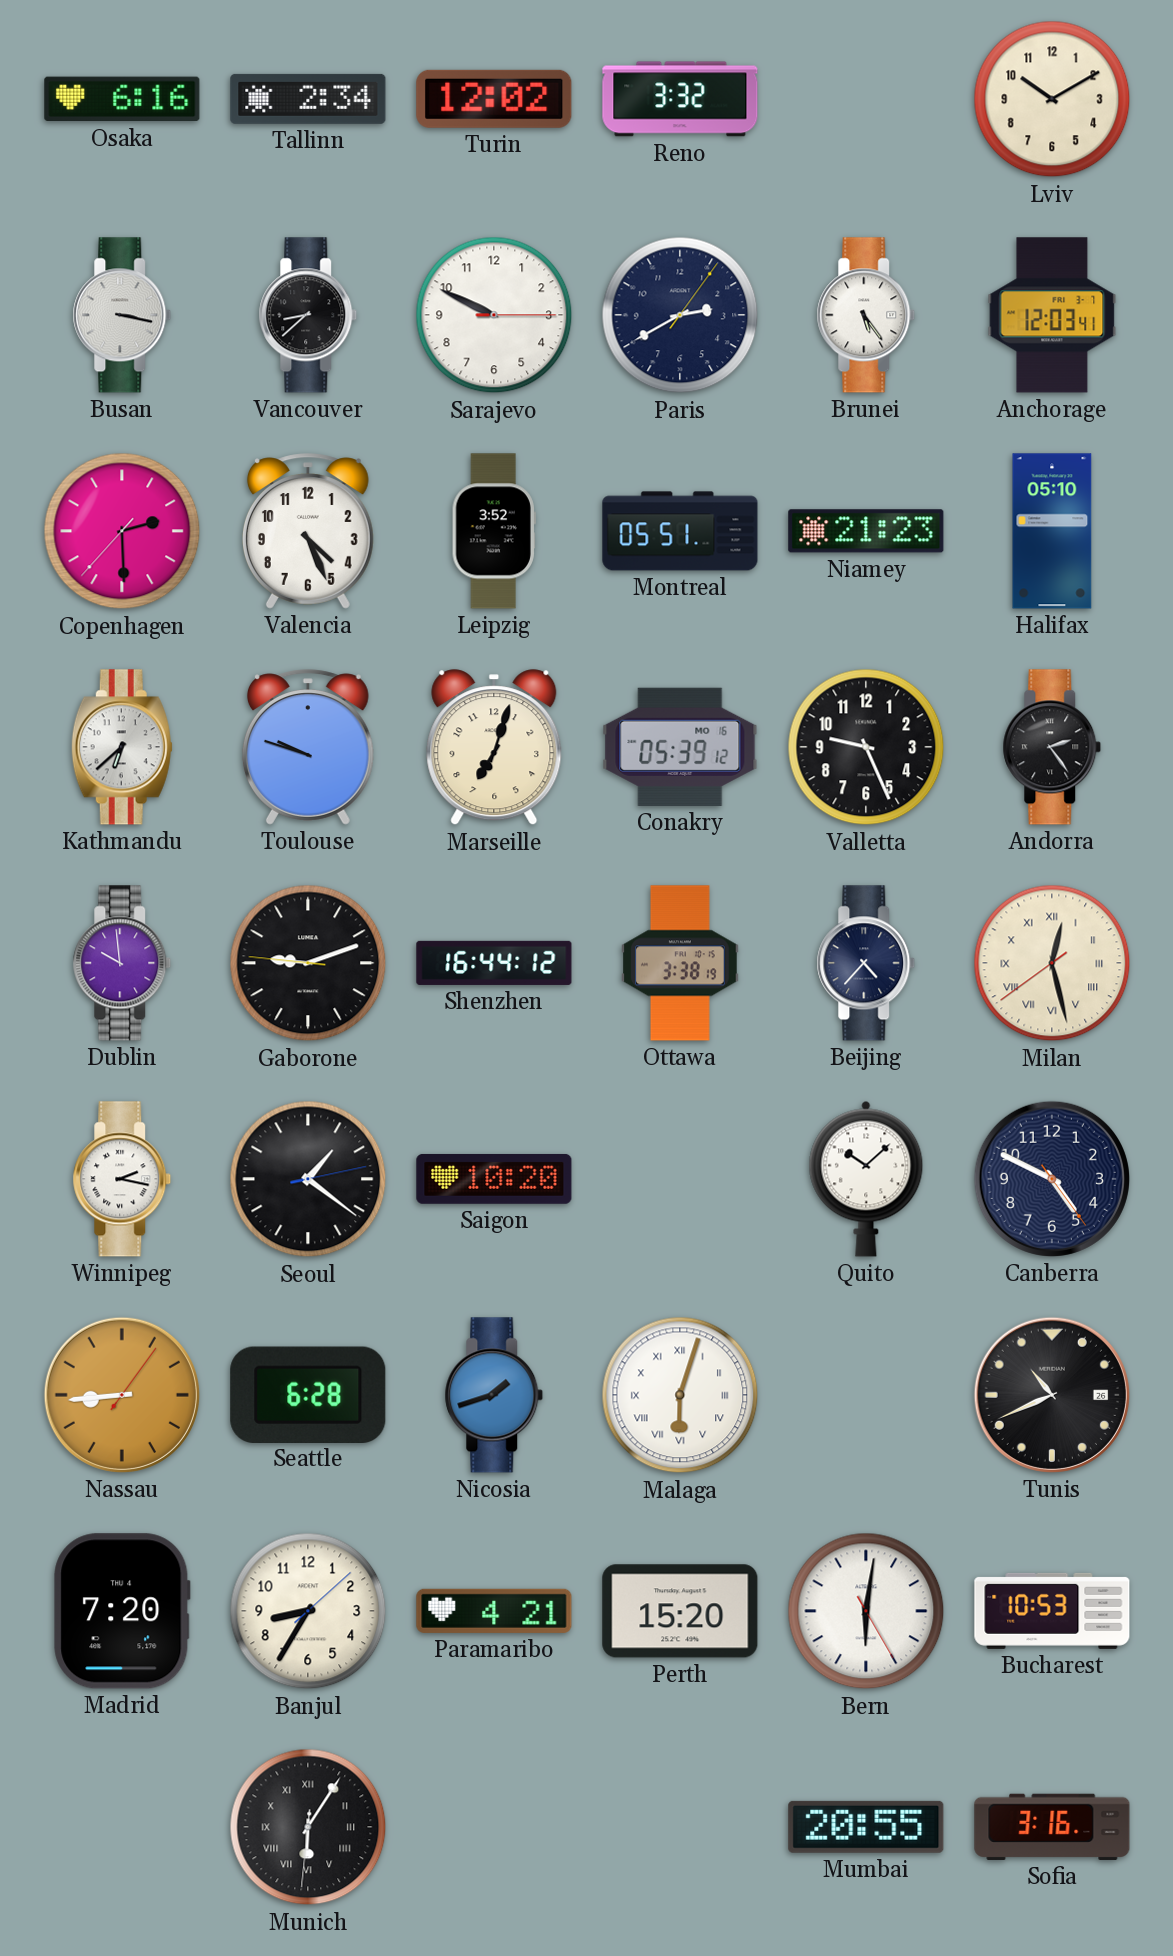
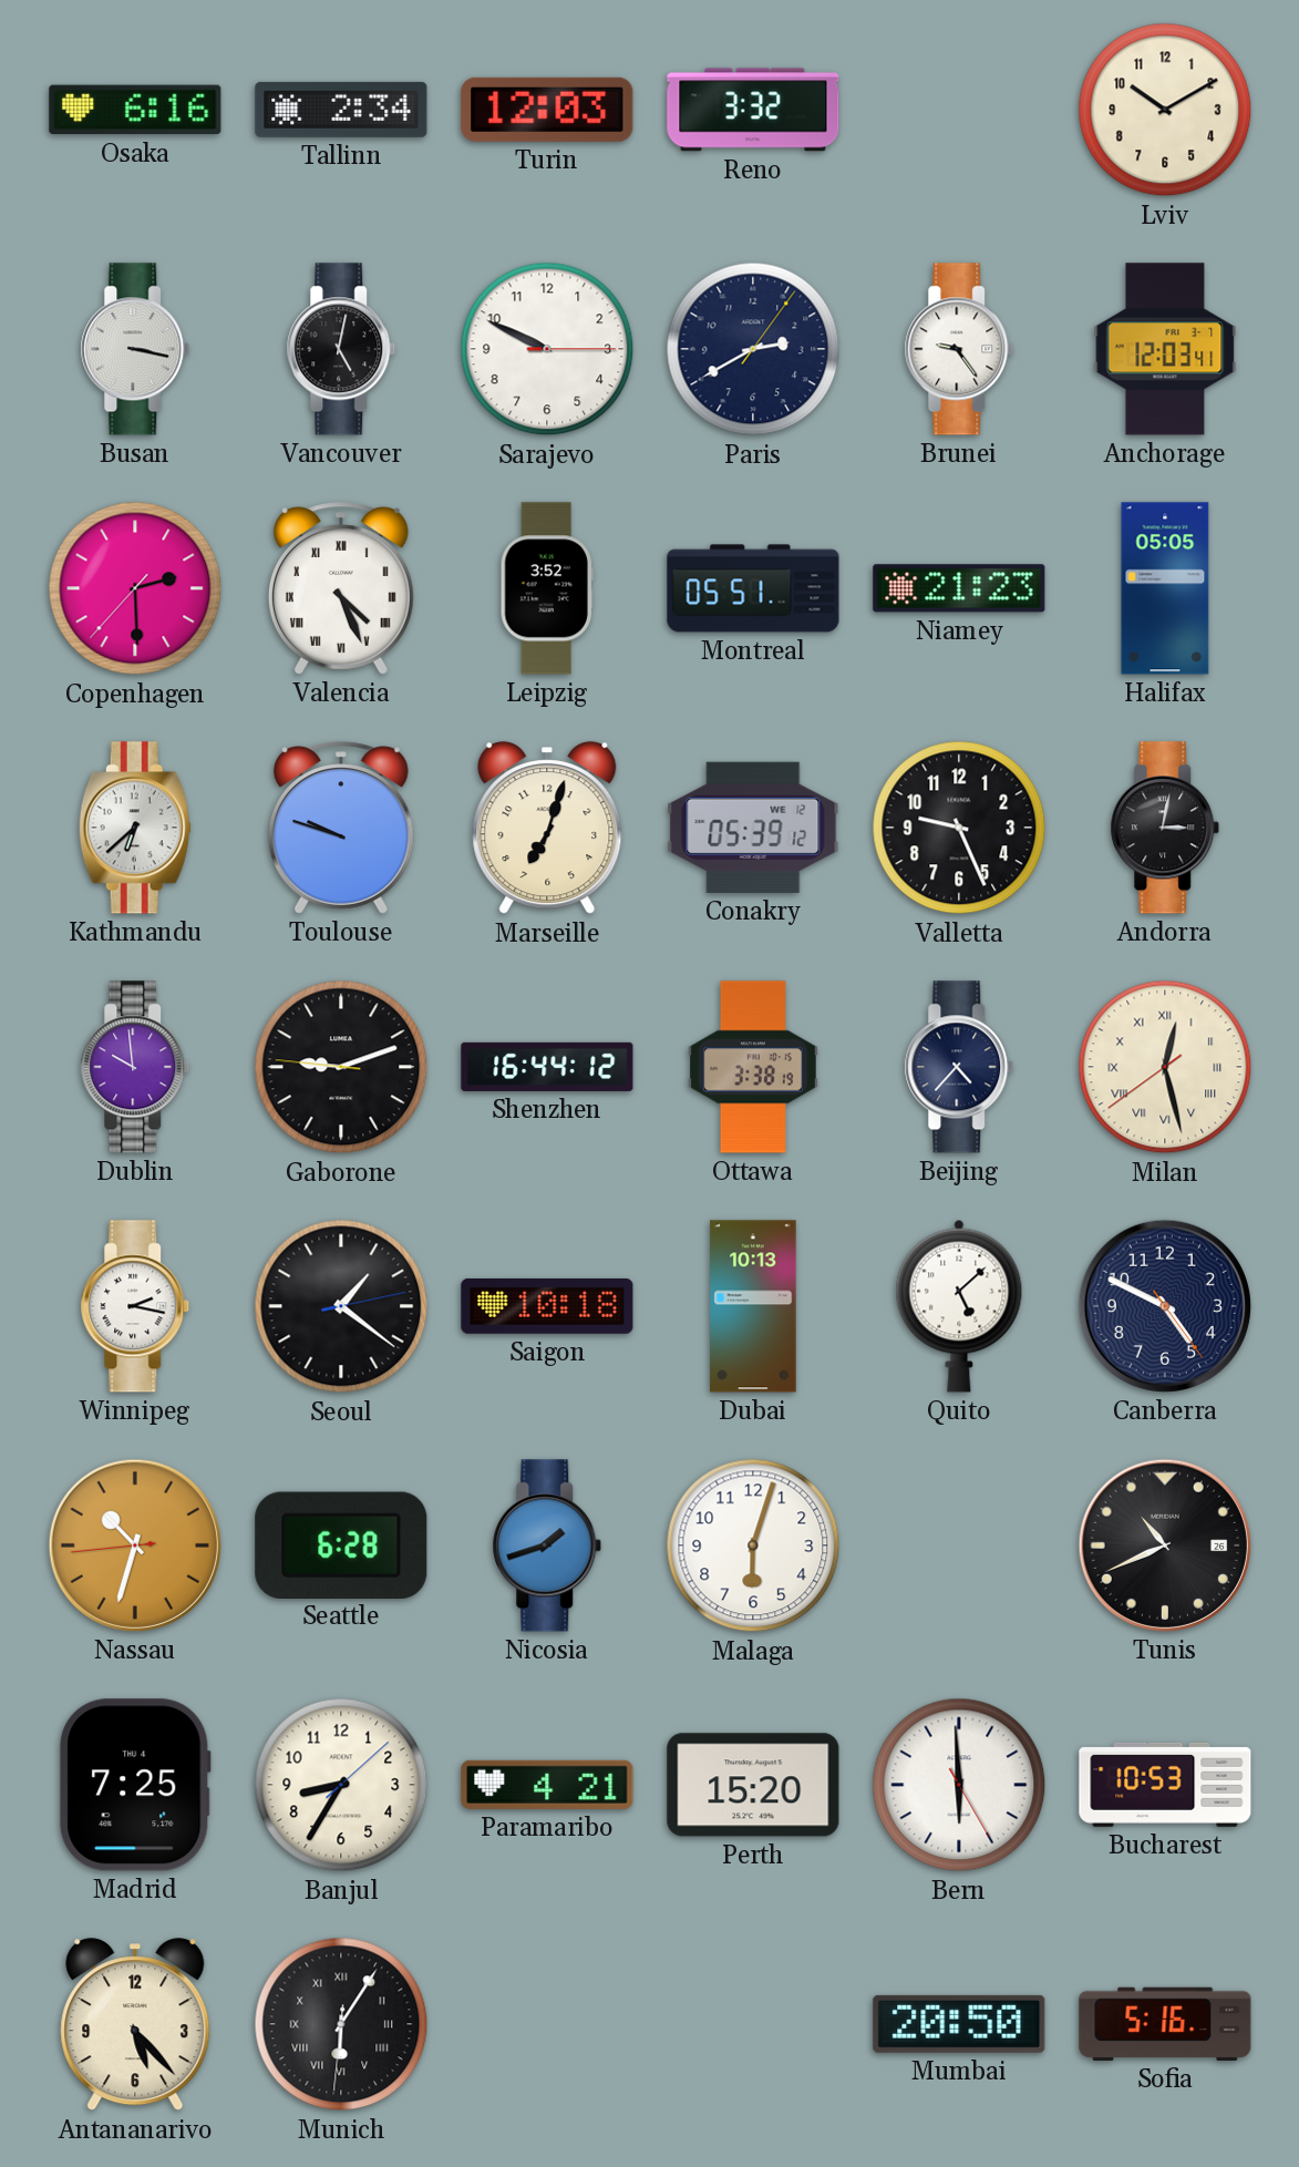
Turin: 12:02 -> 12:03
Vancouver: 8:38 -> 5:02
Brunei: 5:24 -> 9:24
Valencia numerals: Arabic -> Roman
Halifax: 05:10 -> 05:05
Conakry date: MO 16 -> WE 12
Andorra: 2:24 -> 3:02
Saigon: 10:20 -> 10:18
Dubai: none -> 10:13
Quito: 10:08 -> 5:08
Nassau: 8:44 -> 10:32
Malaga numerals: Roman -> Arabic
Madrid: 7:20 -> 7:25
Bern: 6:01 -> 5:59
Antananarivo: none -> 5:23
Mumbai: 20:55 -> 20:50
Sofia: 3:16 -> 5:16
